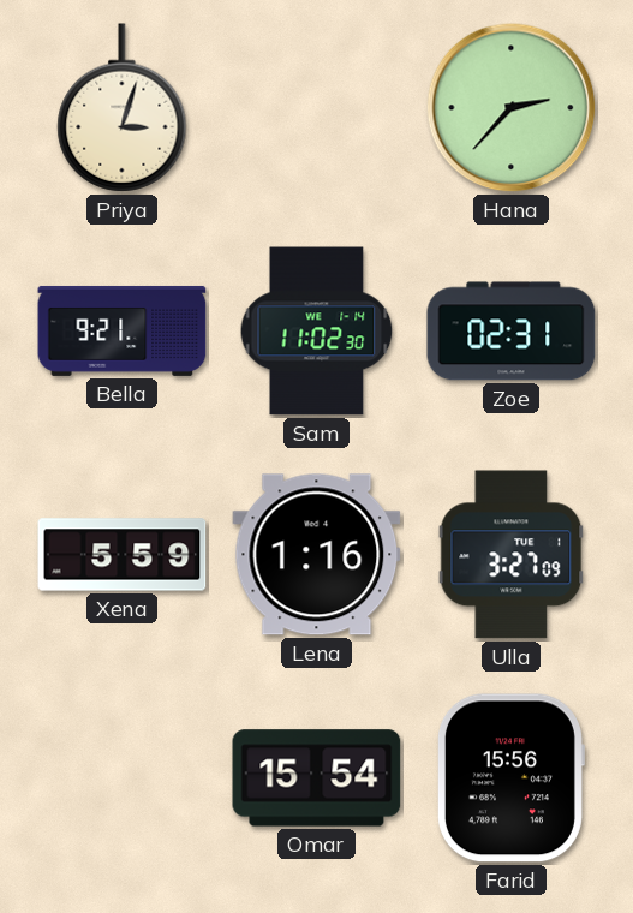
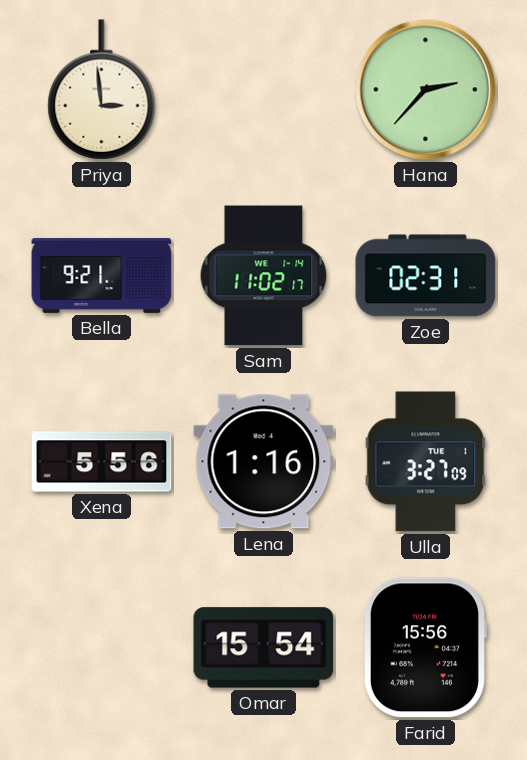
Priya: 3:03 -> 2:59
Sam: 11:02:30 -> 11:02:17
Xena: 5:59 -> 5:56
